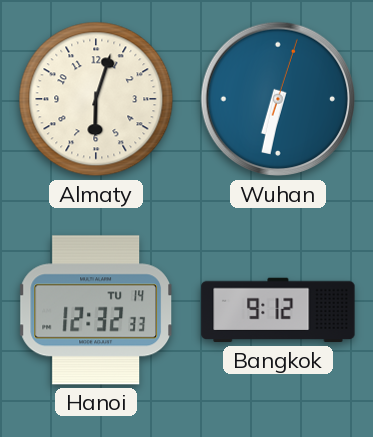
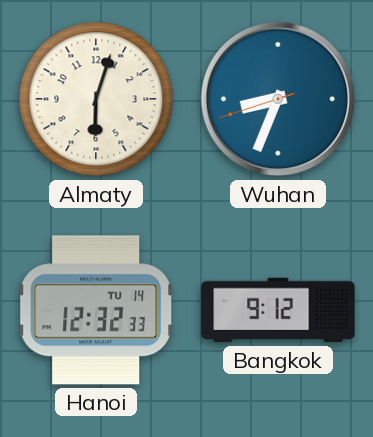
Wuhan: 6:32 -> 8:33
